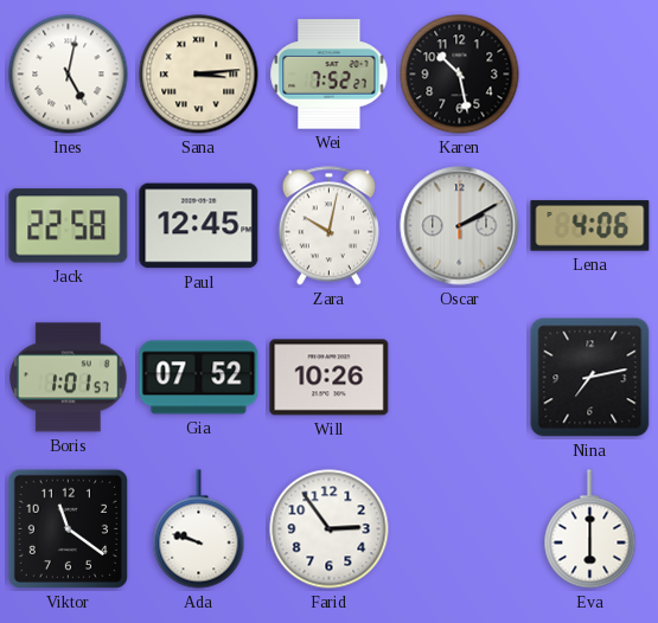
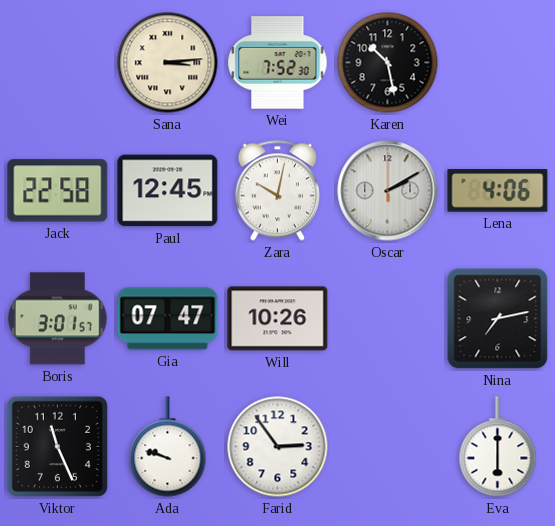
Ines: 5:02 -> none
Wei: 7:52:27 -> 7:52:30
Boris: 1:01 -> 3:01
Gia: 07:52 -> 07:47
Viktor: 11:21 -> 11:26
